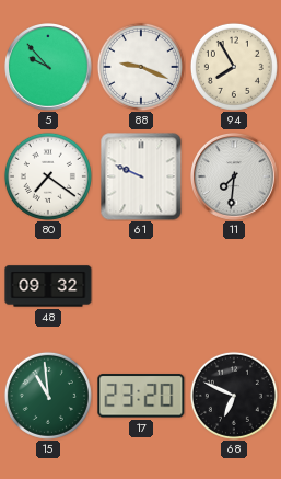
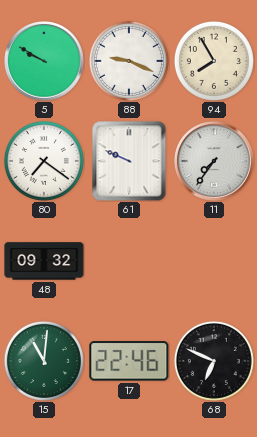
5: 9:53 -> 9:50
11: 7:31 -> 7:36
15: 10:59 -> 11:01
17: 23:20 -> 22:46
